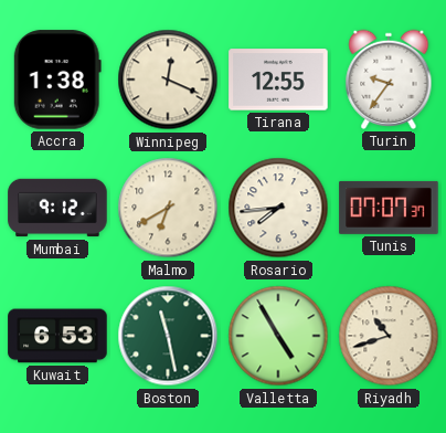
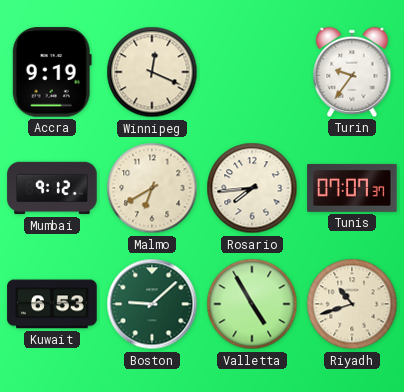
Accra: 1:38 -> 9:19
Tirana: 12:55 -> none
Boston: 11:28 -> 9:08
